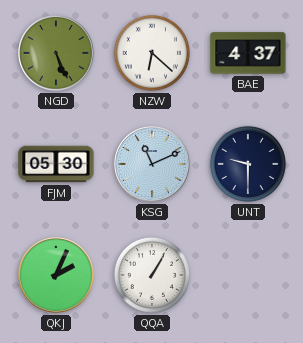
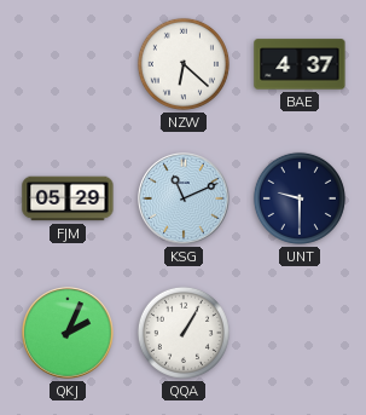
NGD: 5:26 -> none
FJM: 05:30 -> 05:29
